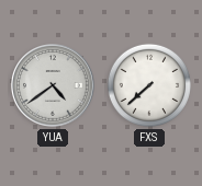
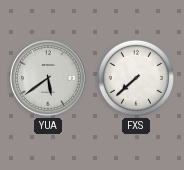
YUA: 4:39 -> 5:39
